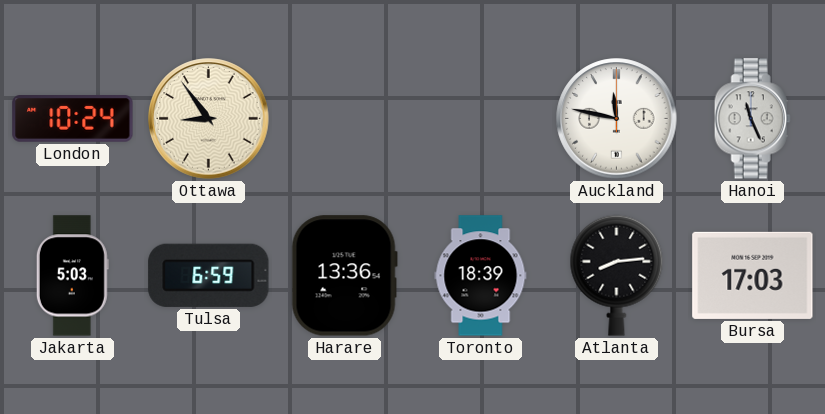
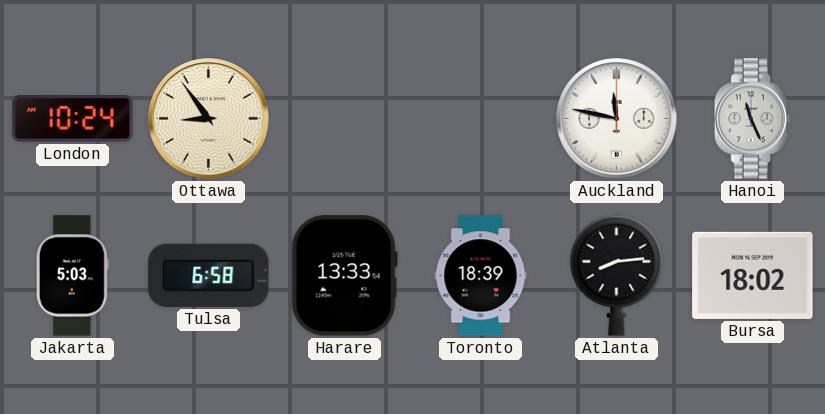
Tulsa: 6:59 -> 6:58
Harare: 13:36 -> 13:33
Bursa: 17:03 -> 18:02
